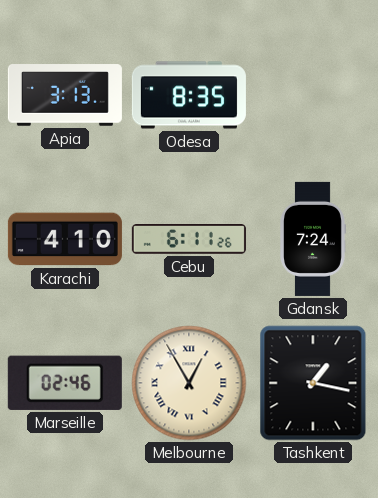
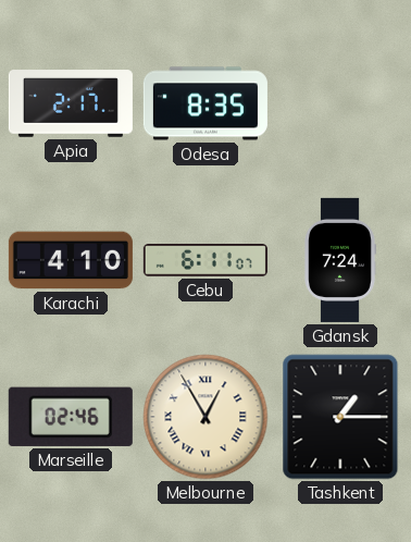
Apia: 3:13 -> 2:17
Cebu: 6:11:26 -> 6:11:07
Tashkent: 1:17 -> 1:15
